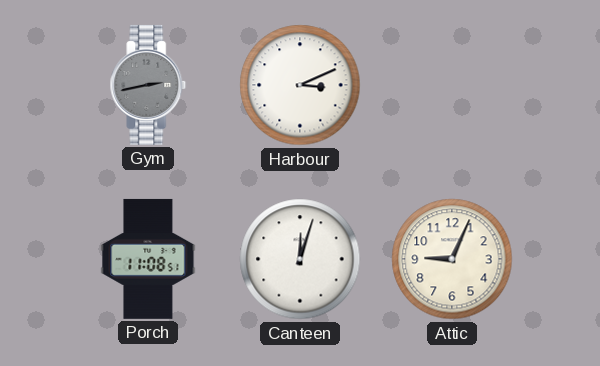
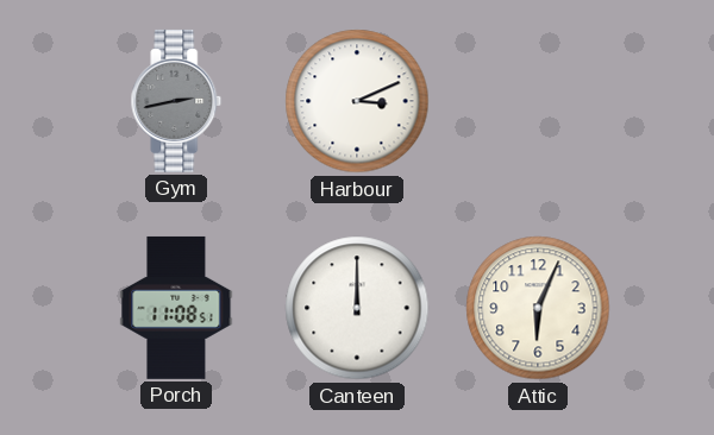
Canteen: 12:03 -> 12:00
Attic: 9:04 -> 6:04
